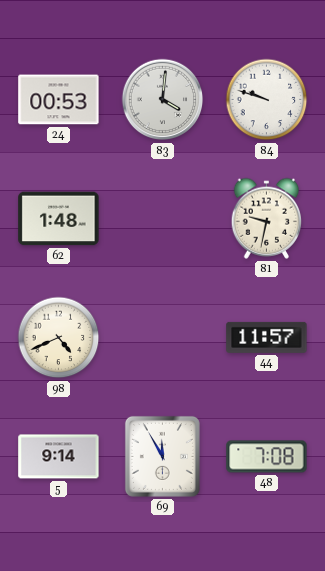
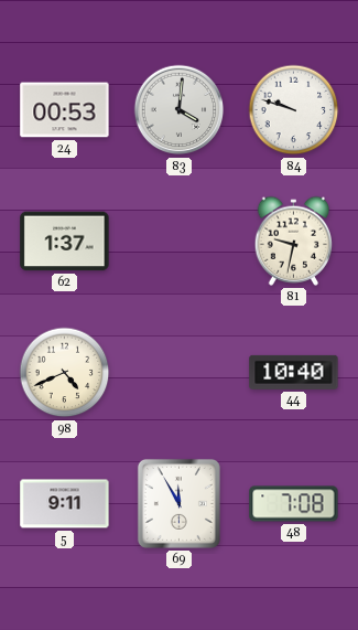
62: 1:48 -> 1:37
44: 11:57 -> 10:40
5: 9:14 -> 9:11
